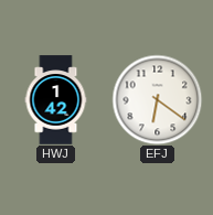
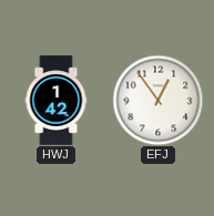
EFJ: 6:21 -> 12:54
